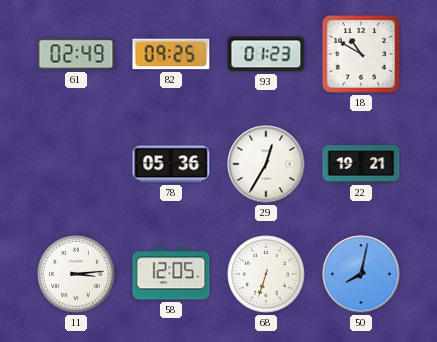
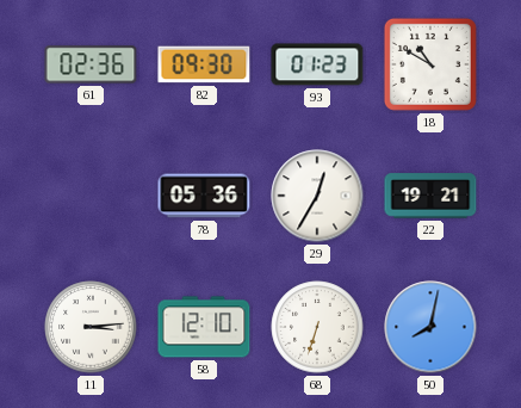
61: 02:49 -> 02:36
82: 09:25 -> 09:30
58: 12:05 -> 12:10
